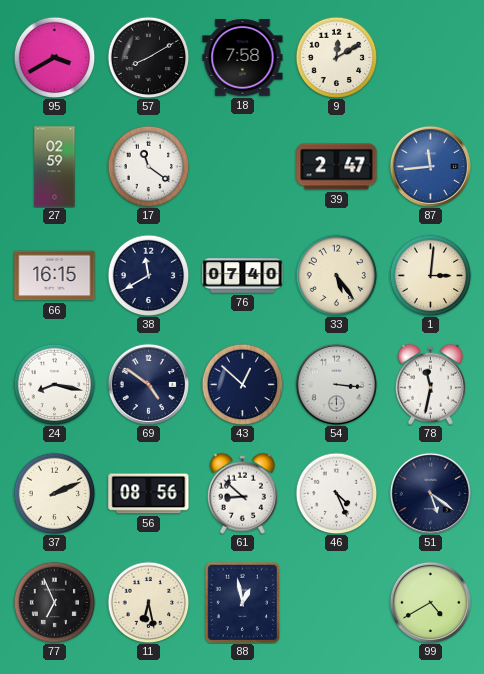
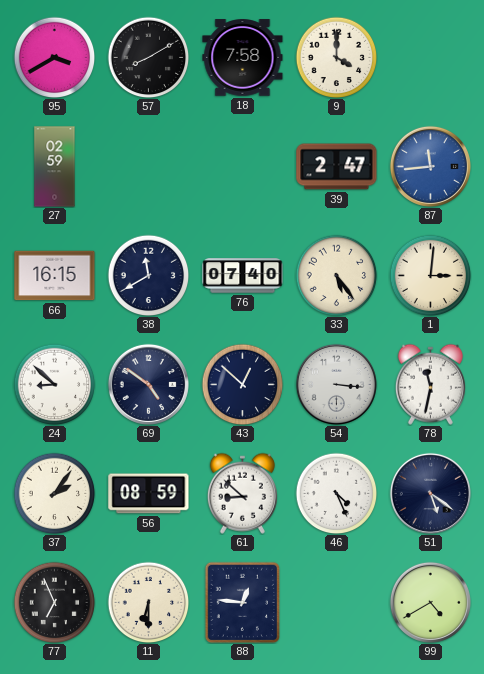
9: 12:10 -> 4:00
17: 11:21 -> none
24: 8:17 -> 8:52
37: 2:11 -> 2:06
56: 08:56 -> 08:59
11: 6:28 -> 6:30
88: 12:58 -> 12:46
